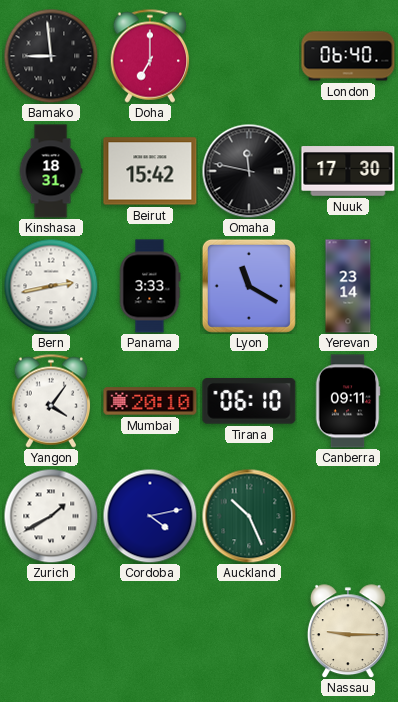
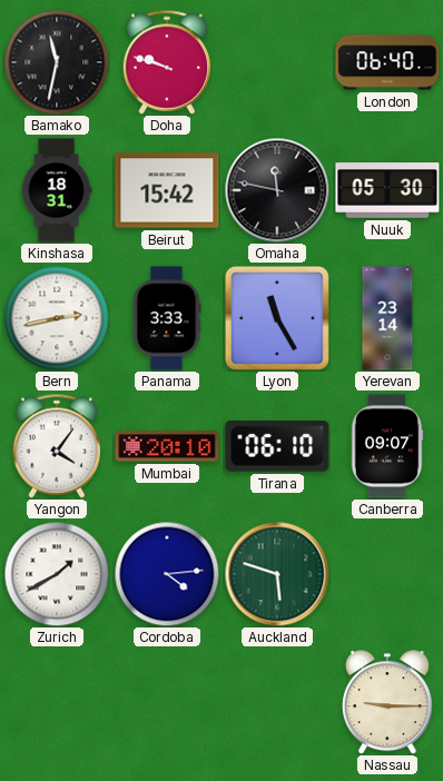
Bamako: 8:59 -> 11:32
Doha: 7:00 -> 9:48
Nuuk: 17:30 -> 05:30
Lyon: 11:20 -> 11:25
Canberra: 09:11 -> 09:07
Cordoba: 4:13 -> 4:14
Auckland: 10:26 -> 5:48
